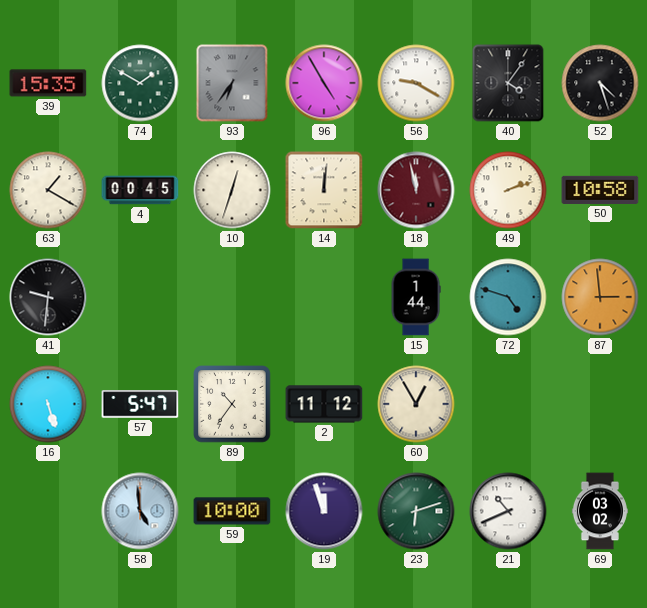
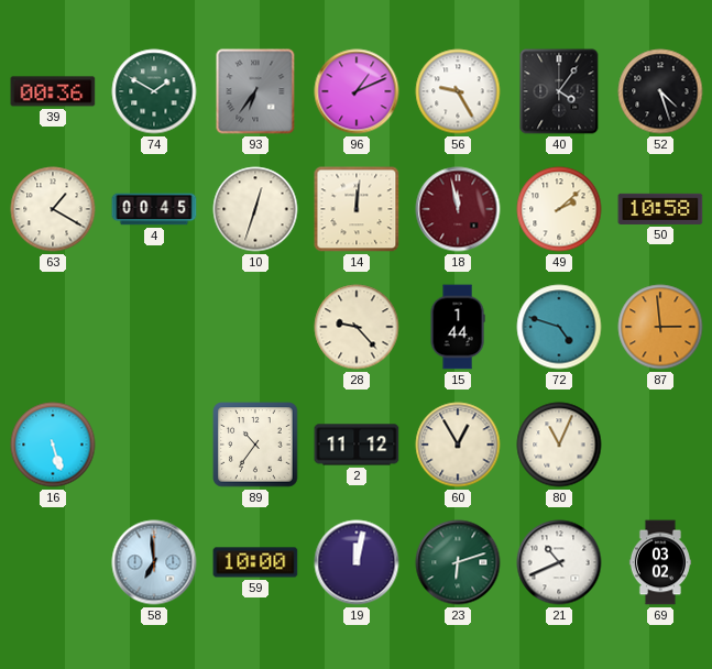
39: 15:35 -> 00:36
96: 4:55 -> 1:11
56: 9:20 -> 9:25
49: 2:12 -> 2:08
41: 9:31 -> none
28: none -> 9:23
57: 5:47 -> none
80: none -> 11:04
58: 4:59 -> 6:59
19: 11:57 -> 12:02
